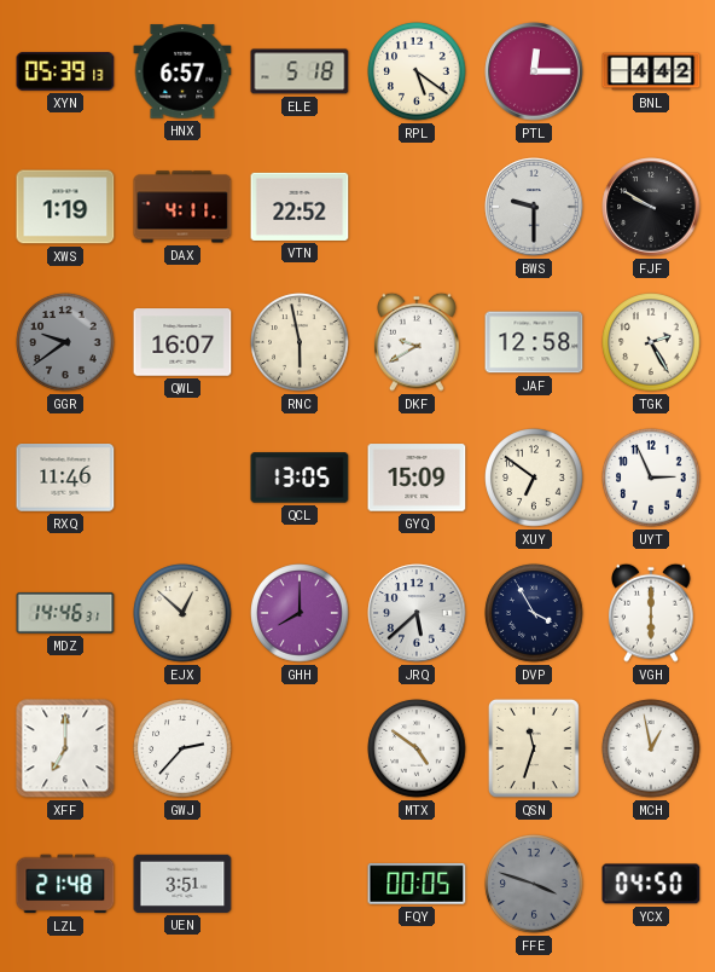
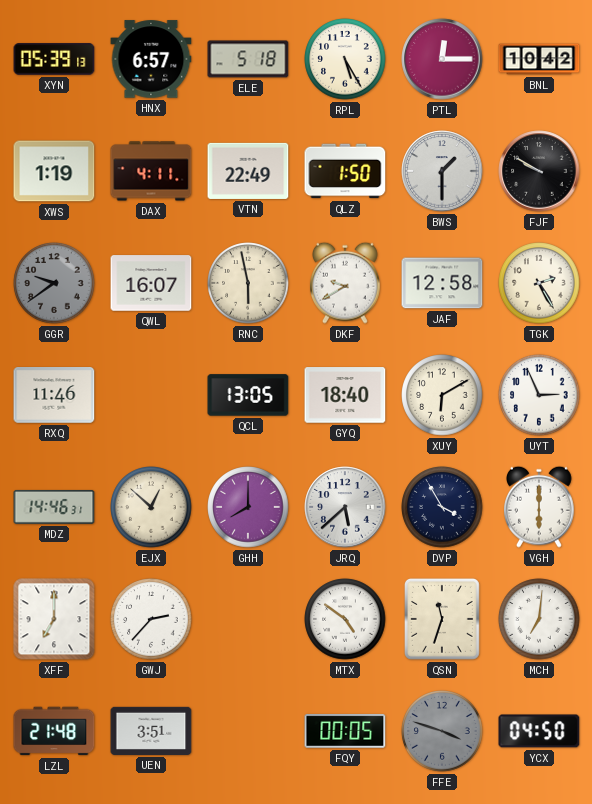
RPL: 5:21 -> 5:25
BNL: 4:42 -> 10:42
VTN: 22:52 -> 22:49
QLZ: none -> 1:50
BWS: 9:30 -> 1:30
GYQ: 15:09 -> 18:40
XUY: 6:51 -> 6:10
MCH: 12:58 -> 7:01
